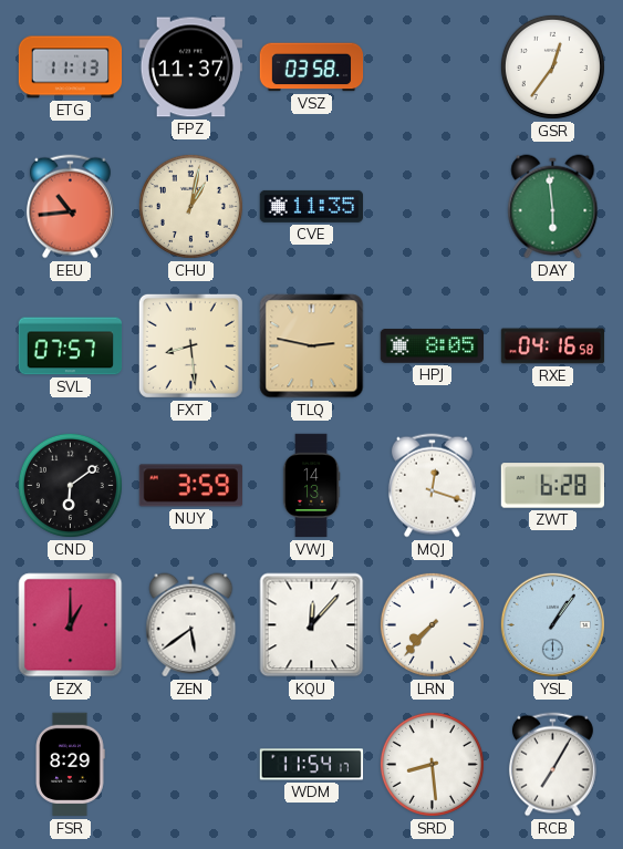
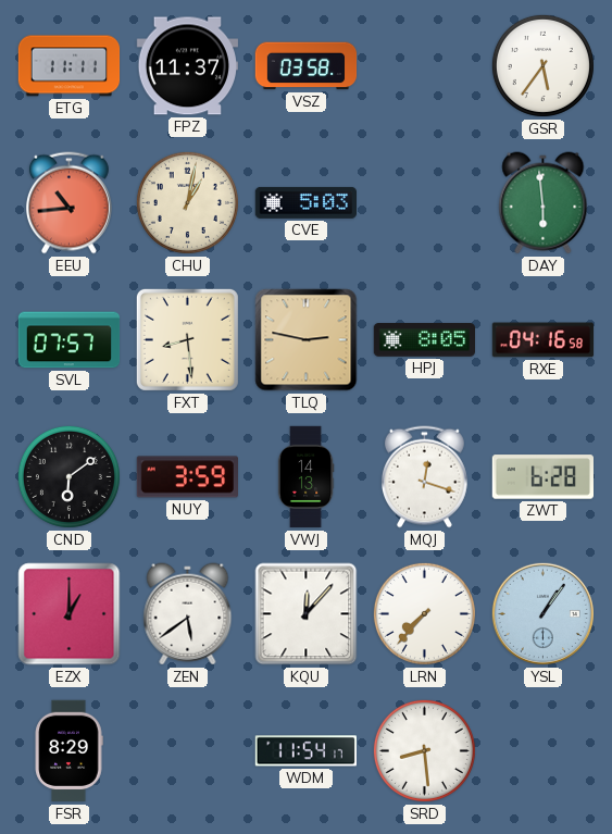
ETG: 11:13 -> 11:11
GSR: 12:36 -> 5:36
CVE: 11:35 -> 5:03
RCB: 7:05 -> none
